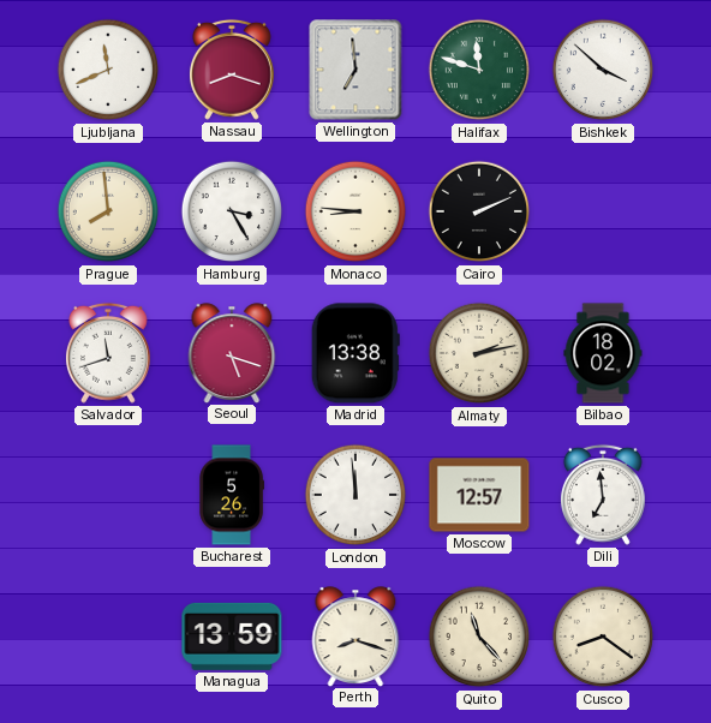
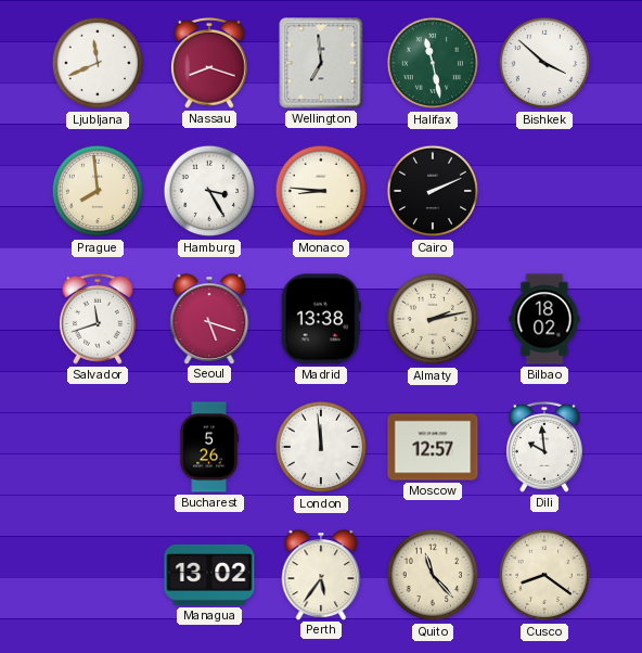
Halifax: 11:48 -> 11:28
Dili: 6:59 -> 9:59
Managua: 13:59 -> 13:02
Perth: 8:18 -> 5:36
